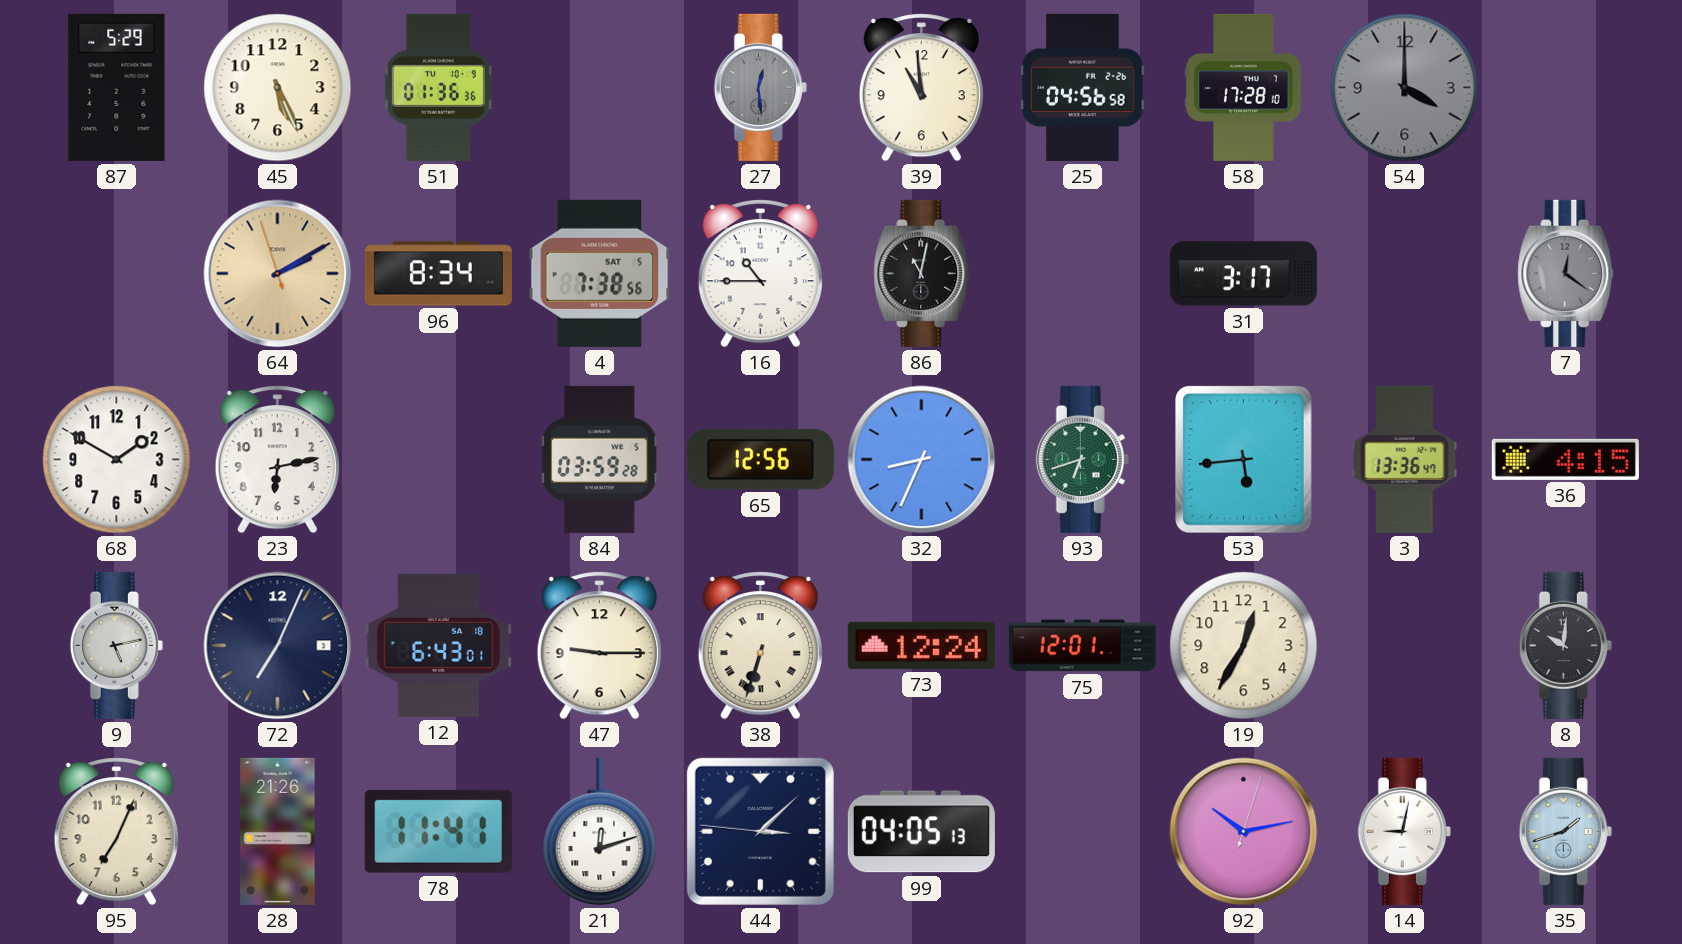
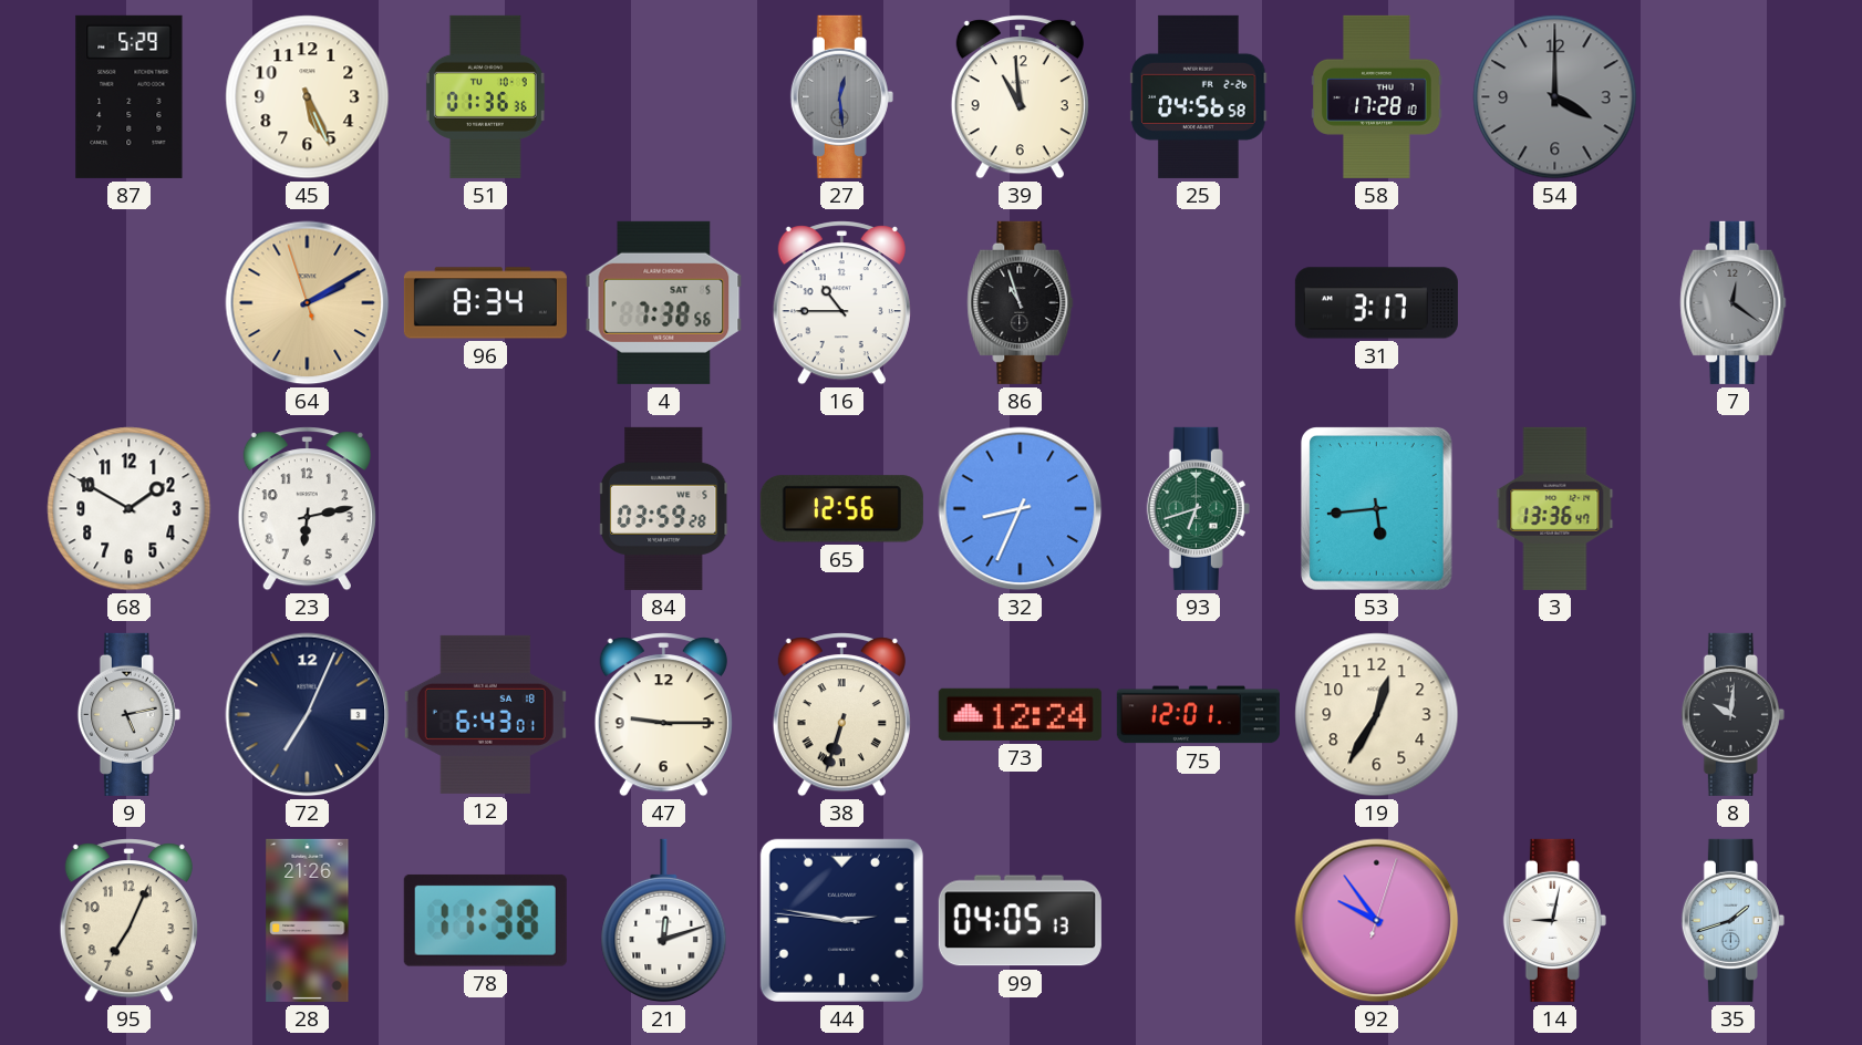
86: 11:02 -> 10:57
36: 4:15 -> none
78: 11:41 -> 11:38
44: 3:07 -> 2:46
92: 10:13 -> 9:54
